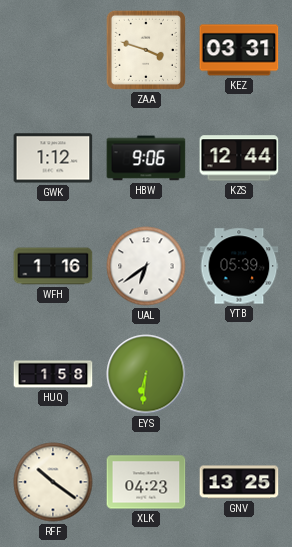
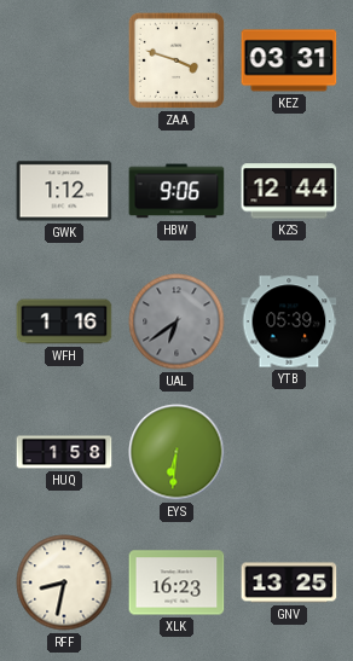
UAL dial: white -> grey
RFF: 10:21 -> 8:32
XLK: 04:23 -> 16:23
